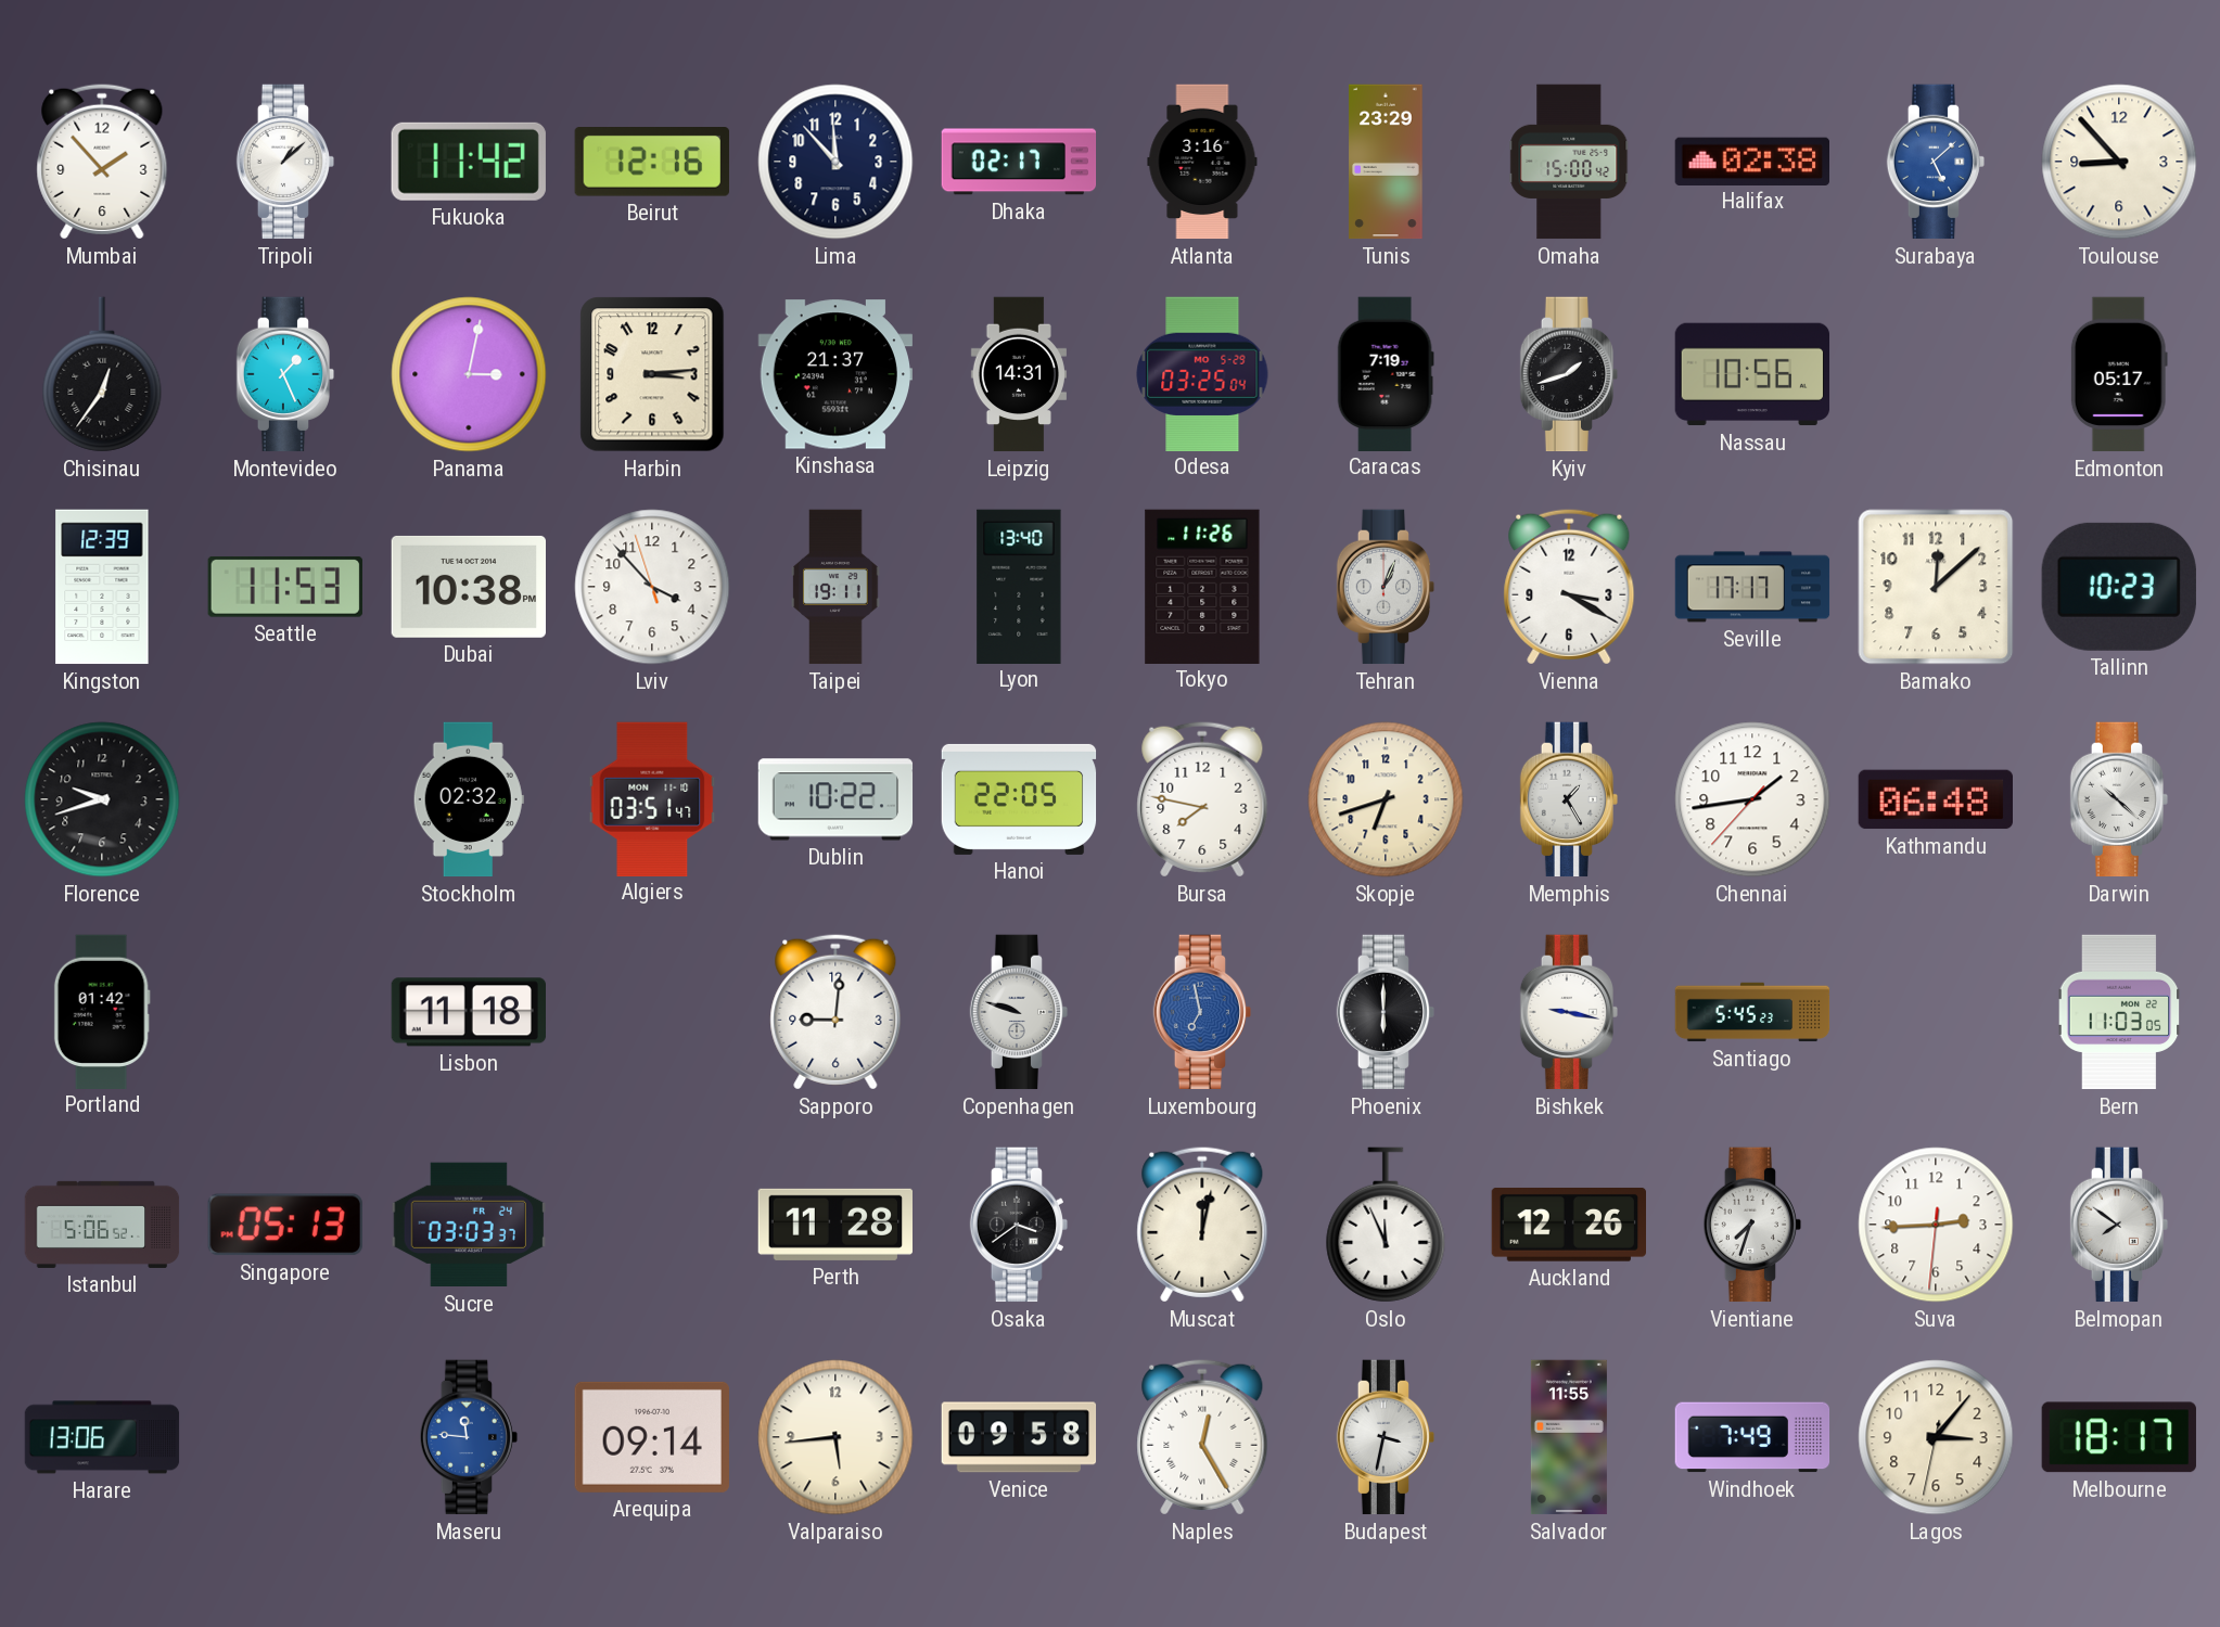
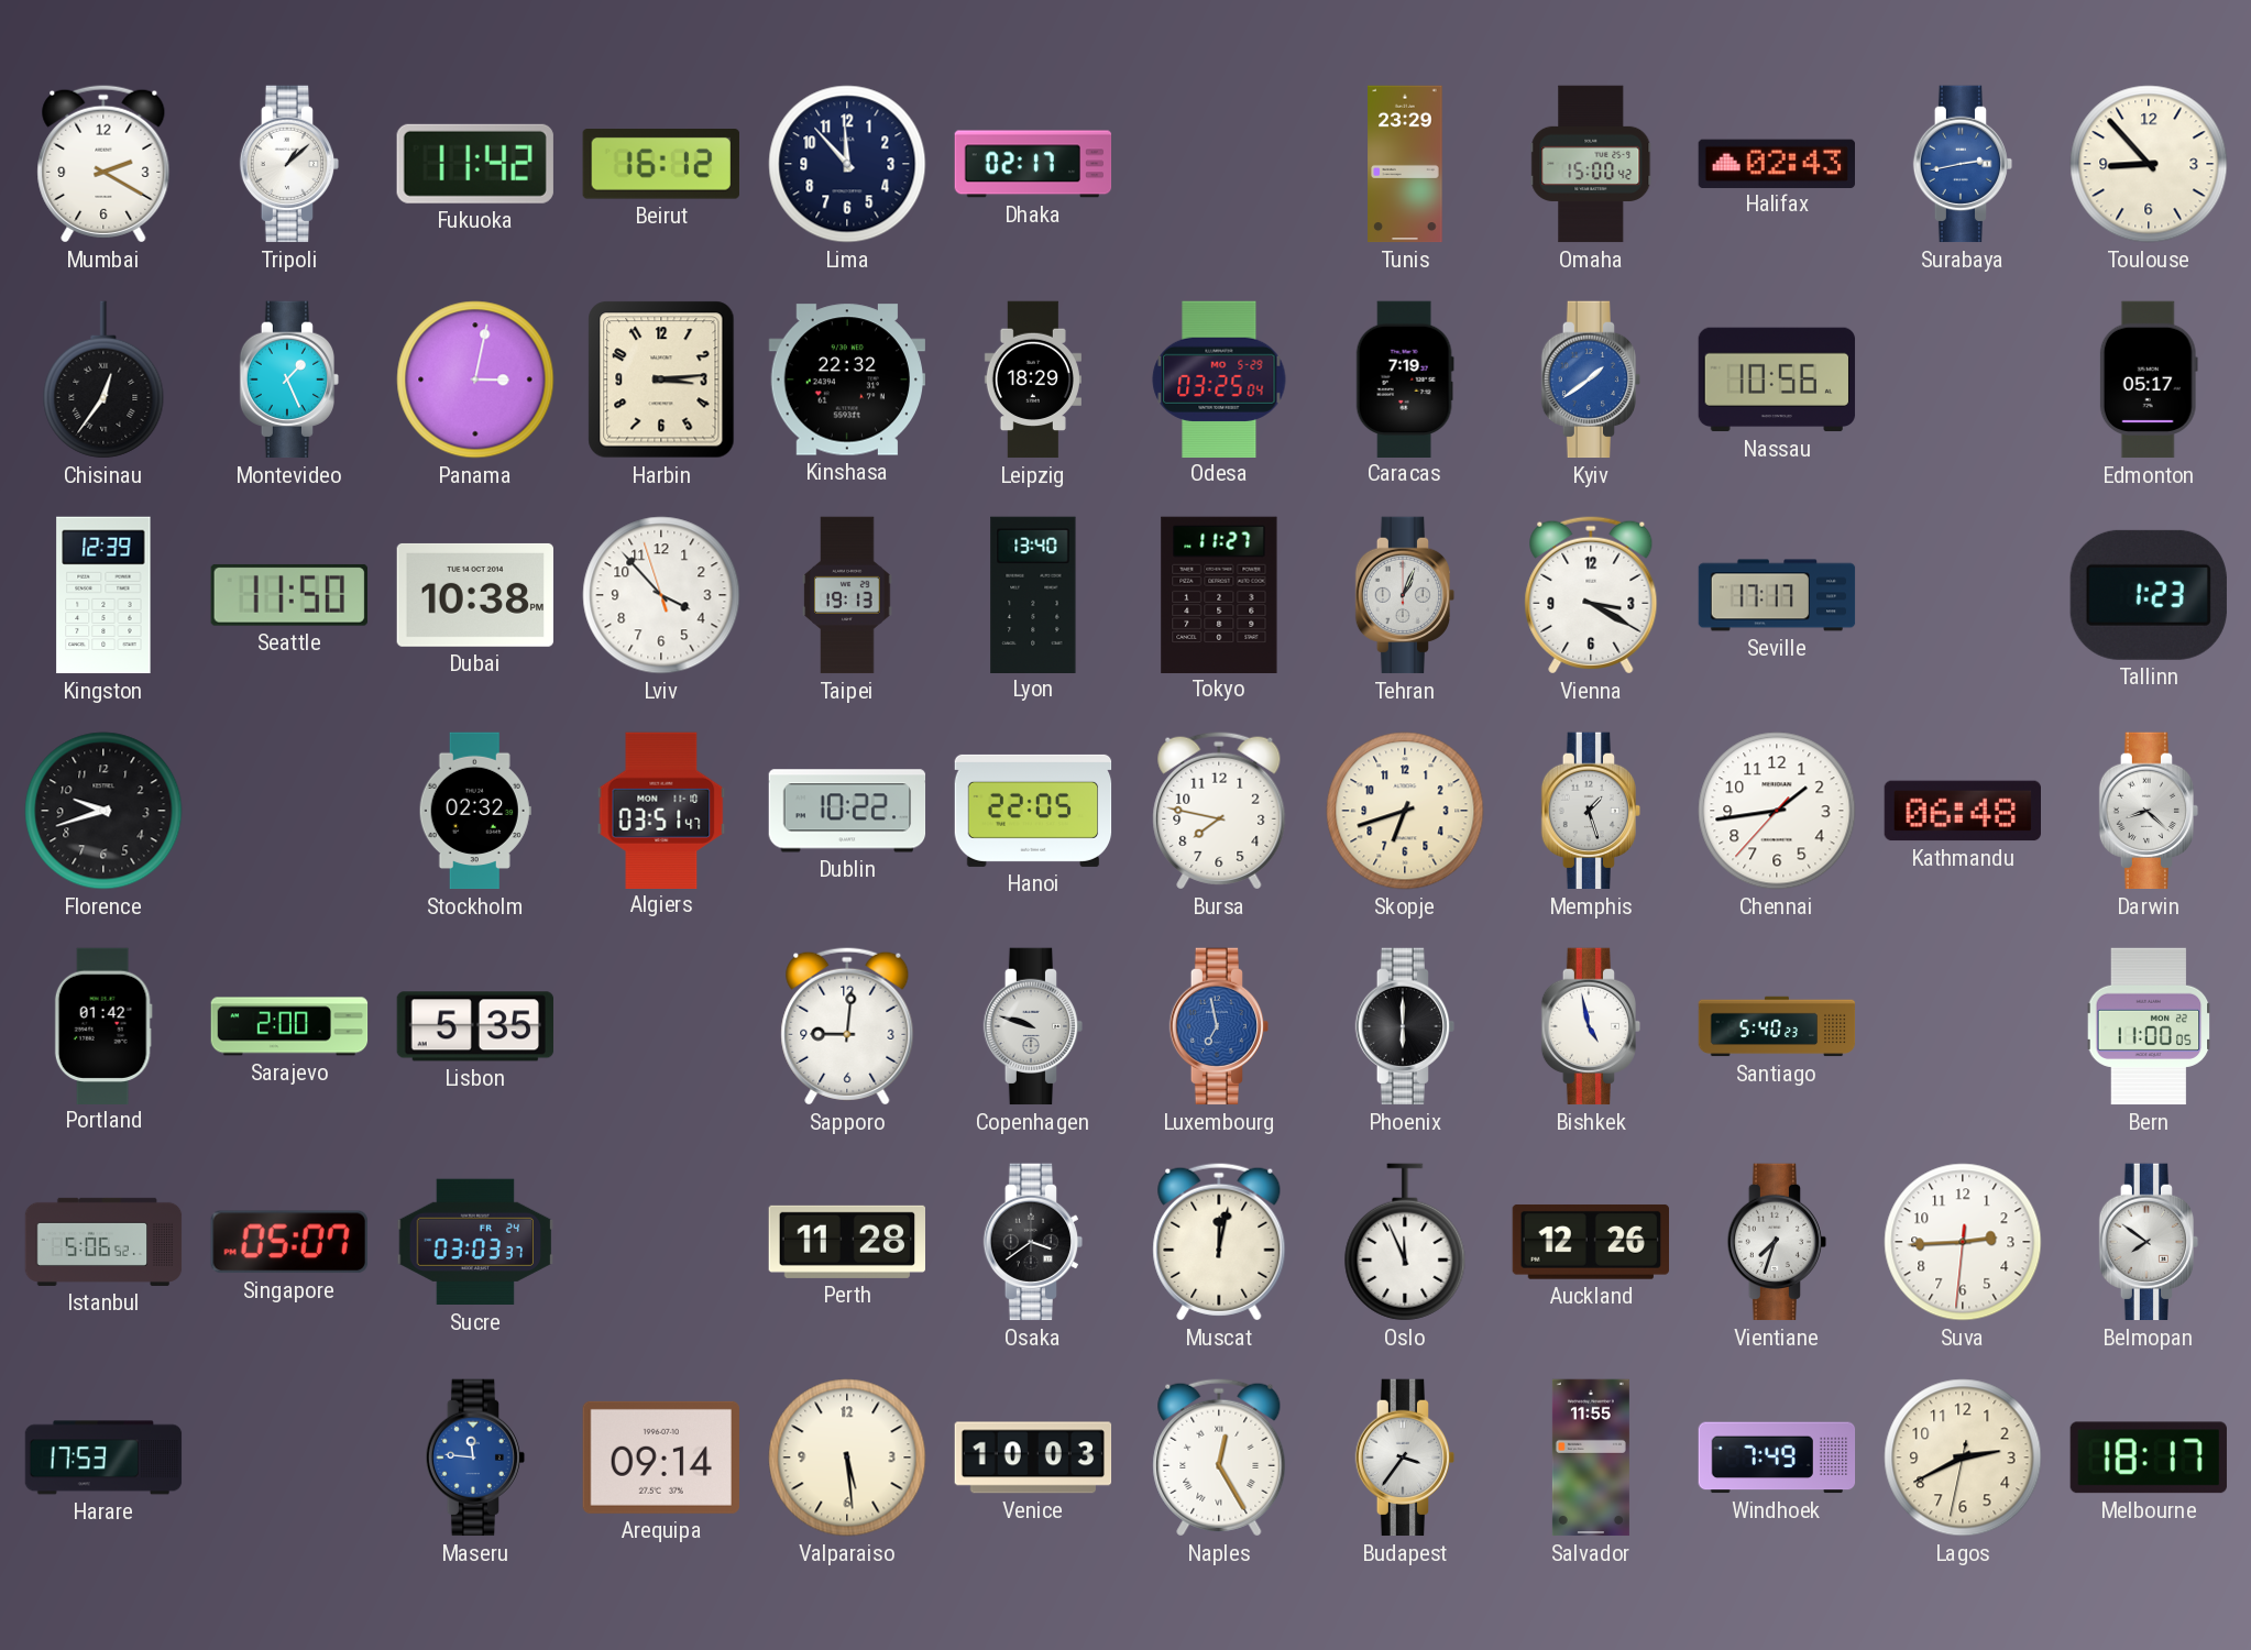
Mumbai: 1:53 -> 2:20
Beirut: 12:16 -> 16:12
Atlanta: 3:16 -> none
Halifax: 02:38 -> 02:43
Surabaya: 5:08 -> 2:43
Kinshasa: 21:37 -> 22:32
Leipzig: 14:31 -> 18:29
Kyiv: 1:42 -> 1:39
Kyiv dial: black -> blue
Seattle: 11:53 -> 11:50
Taipei: 19:11 -> 19:13
Tokyo: 11:26 -> 11:27
Bamako: 12:08 -> none
Tallinn: 10:23 -> 1:23
Memphis: 1:25 -> 1:27
Darwin: 10:22 -> 8:22
Sarajevo: none -> 2:00
Lisbon: 11:18 -> 5:35
Bishkek: 9:17 -> 4:58
Santiago: 5:45 -> 5:40
Bern: 11:03 -> 11:00
Singapore: 05:13 -> 05:07
Harare: 13:06 -> 17:53
Valparaiso: 5:44 -> 5:29
Venice: 09:58 -> 10:03
Budapest: 3:32 -> 3:36
Lagos: 3:06 -> 2:40
